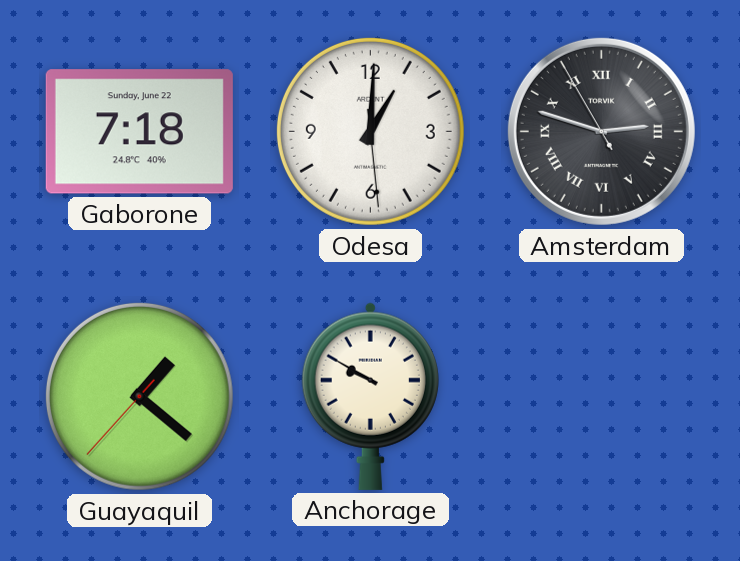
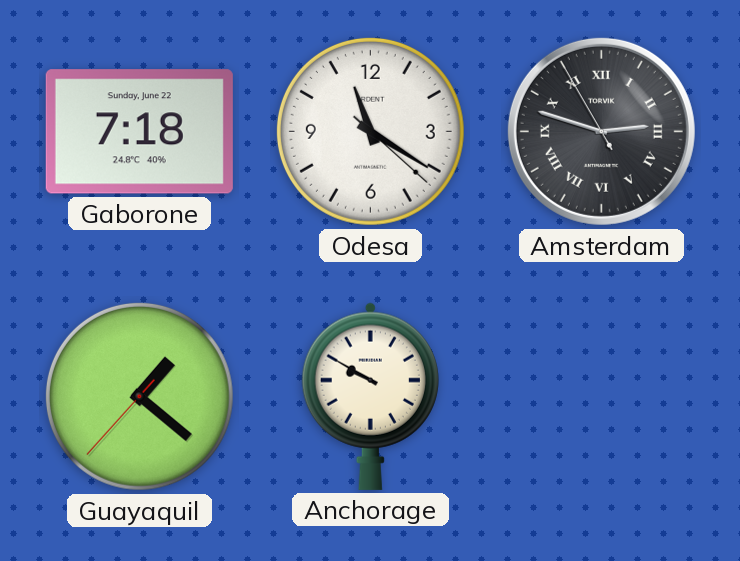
Odesa: 1:00 -> 11:20
